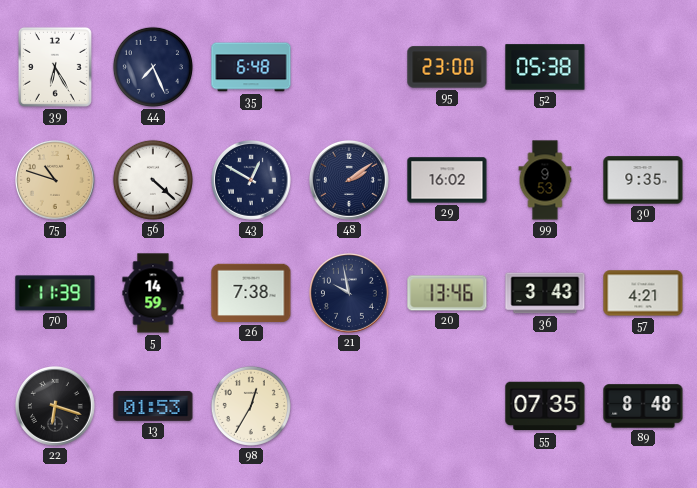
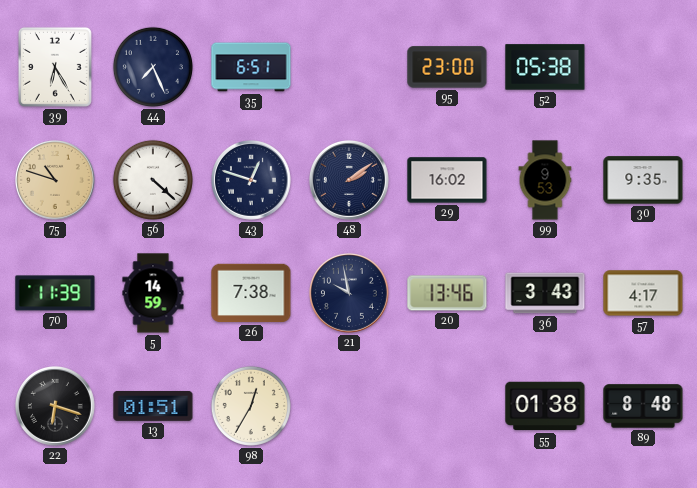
35: 6:48 -> 6:51
43: 12:50 -> 12:48
57: 4:21 -> 4:17
13: 01:53 -> 01:51
55: 07:35 -> 01:38
